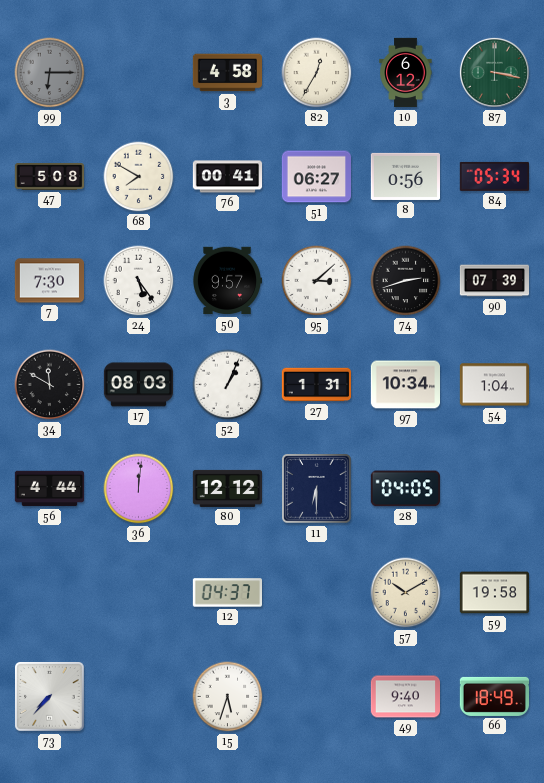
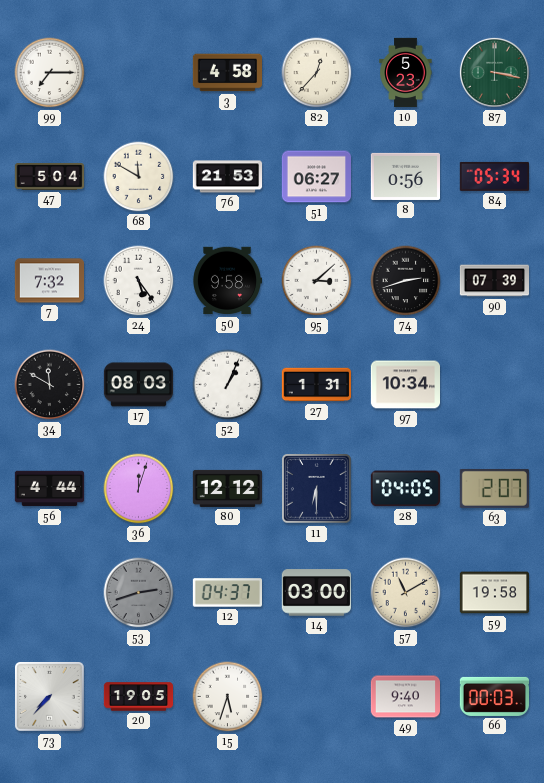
99: 6:15 -> 7:15
99 dial: grey -> white
82: 12:35 -> 12:37
10: 6:12 -> 5:23
47: 5:08 -> 5:04
68: 7:50 -> 11:50
76: 00:41 -> 21:53
7: 7:30 -> 7:32
50: 9:57 -> 9:58
54: 1:04 -> none
36: 12:01 -> 12:03
63: none -> 2:07
53: none -> 2:42
14: none -> 03:00
57: 10:10 -> 11:10
20: none -> 19:05
66: 18:49 -> 00:03
